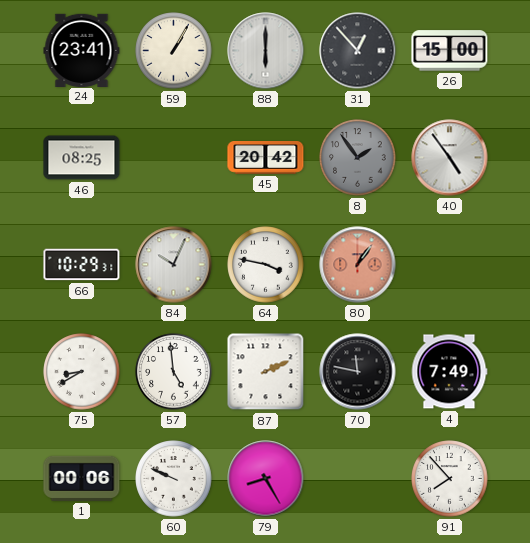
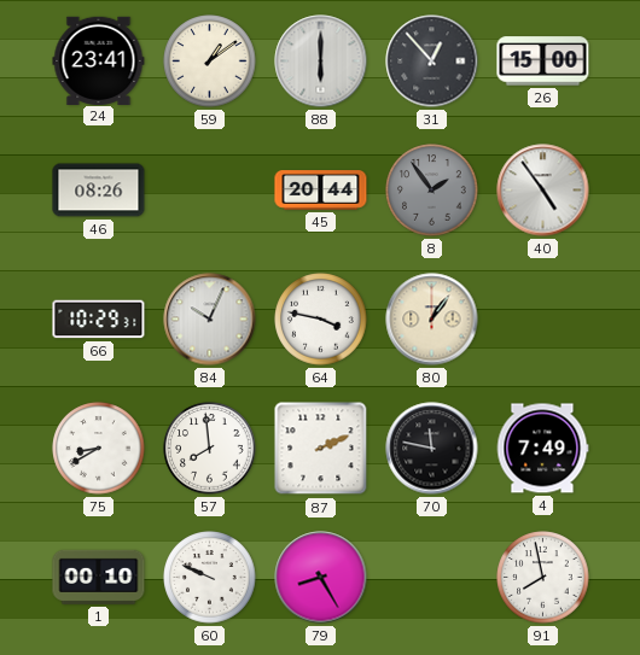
59: 1:05 -> 1:09
46: 08:25 -> 08:26
45: 20:42 -> 20:44
80 dial: salmon -> cream
57: 4:59 -> 7:59
1: 00:06 -> 00:10
91: 7:53 -> 7:58
